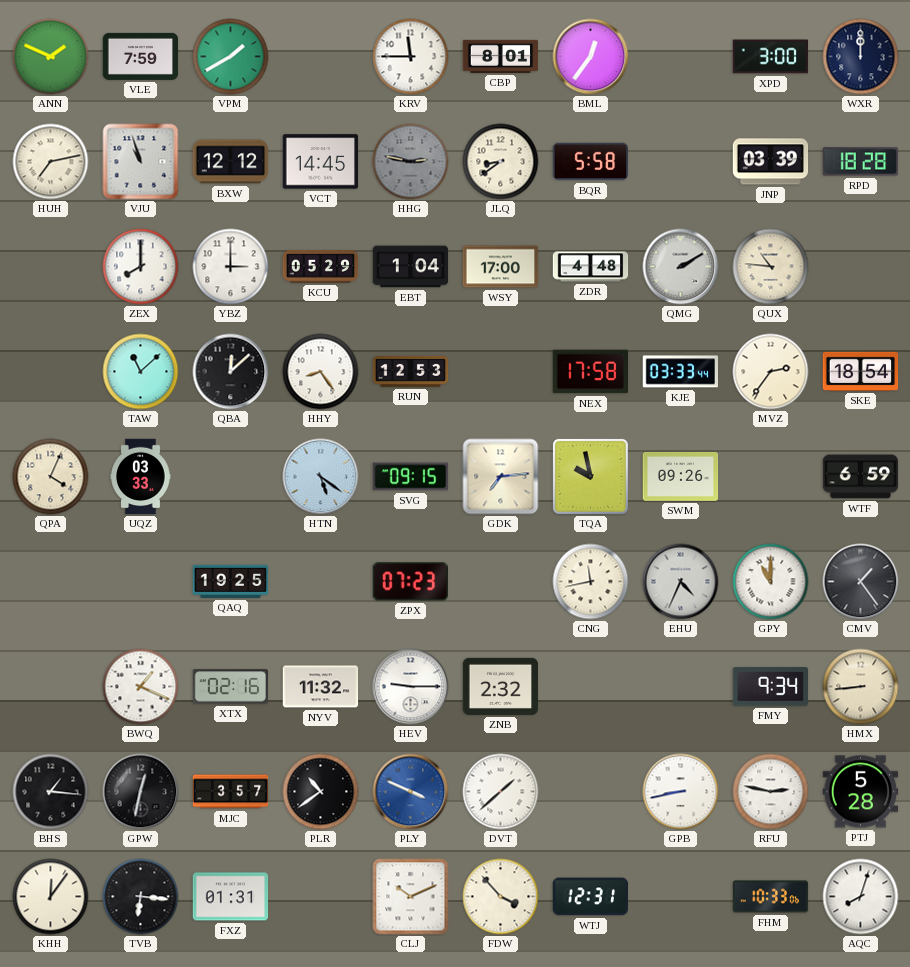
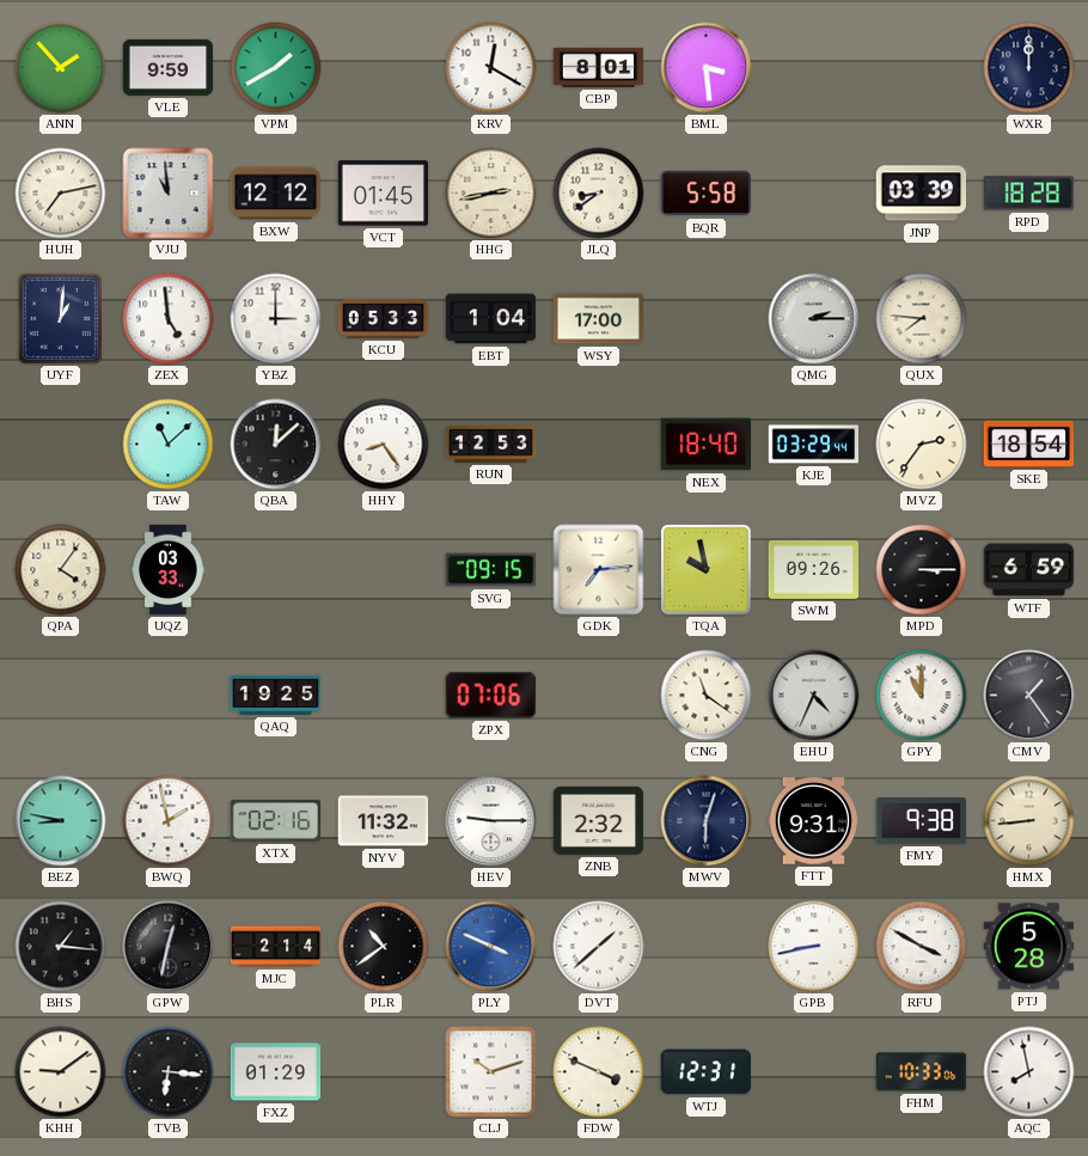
ANN: 1:49 -> 1:53
VLE: 7:59 -> 9:59
KRV: 11:45 -> 12:20
BML: 12:36 -> 3:29
XPD: 3:00 -> none
VJU: 10:57 -> 10:59
VCT: 14:45 -> 01:45
HHG: 2:47 -> 2:43
HHG dial: grey -> cream
UYF: none -> 1:01
ZEX: 8:00 -> 4:59
KCU: 05:29 -> 05:33
ZDR: 4:48 -> none
QMG: 2:10 -> 2:15
QUX: 10:46 -> 7:46
NEX: 17:58 -> 18:40
KJE: 03:33 -> 03:29
QPA: 4:04 -> 4:06
HTN: 5:21 -> none
MPD: none -> 3:15
ZPX: 07:23 -> 07:06
CNG: 11:43 -> 11:21
BEZ: none -> 8:47
BWQ: 1:19 -> 1:58
MWV: none -> 6:03
FTT: none -> 9:31
FMY: 9:34 -> 9:38
MJC: 3:57 -> 2:14
RFU: 2:47 -> 3:50
KHH: 12:06 -> 9:09
FXZ: 01:31 -> 01:29
CLJ: 10:11 -> 10:12
FDW: 3:53 -> 3:49
AQC: 8:03 -> 7:58
